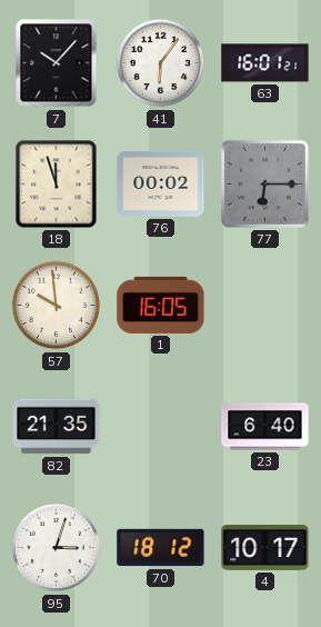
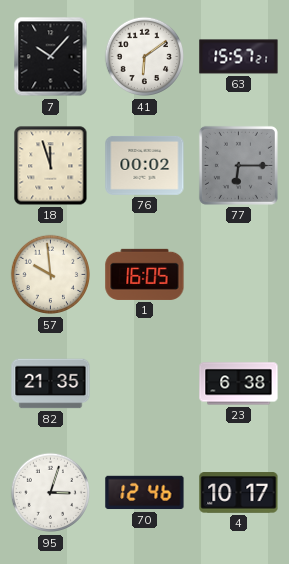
41: 6:06 -> 6:09
63: 16:01 -> 15:57
23: 6:40 -> 6:38
70: 18:12 -> 12:46
